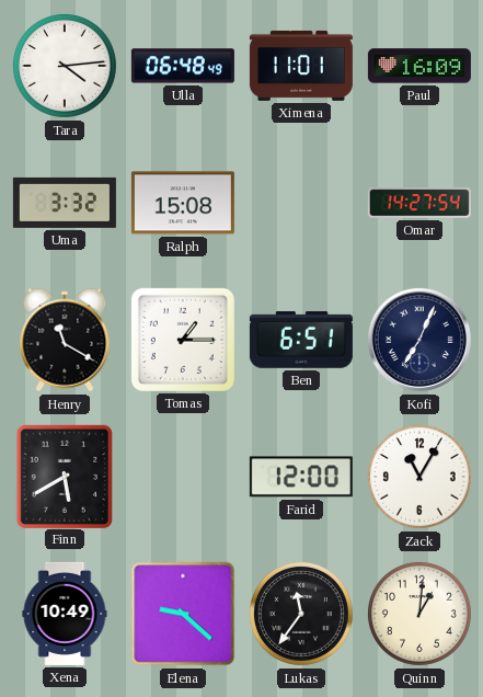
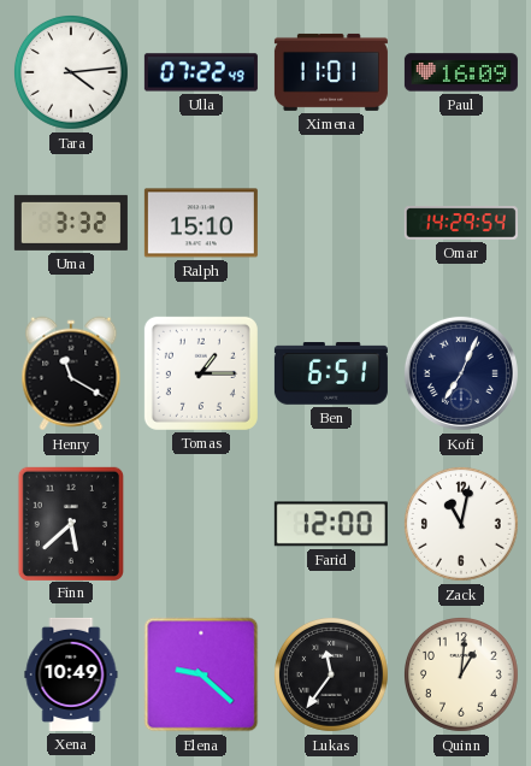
Ulla: 06:48 -> 07:22
Ralph: 15:08 -> 15:10
Omar: 14:27 -> 14:29
Finn: 5:40 -> 5:38
Zack: 11:05 -> 11:02
